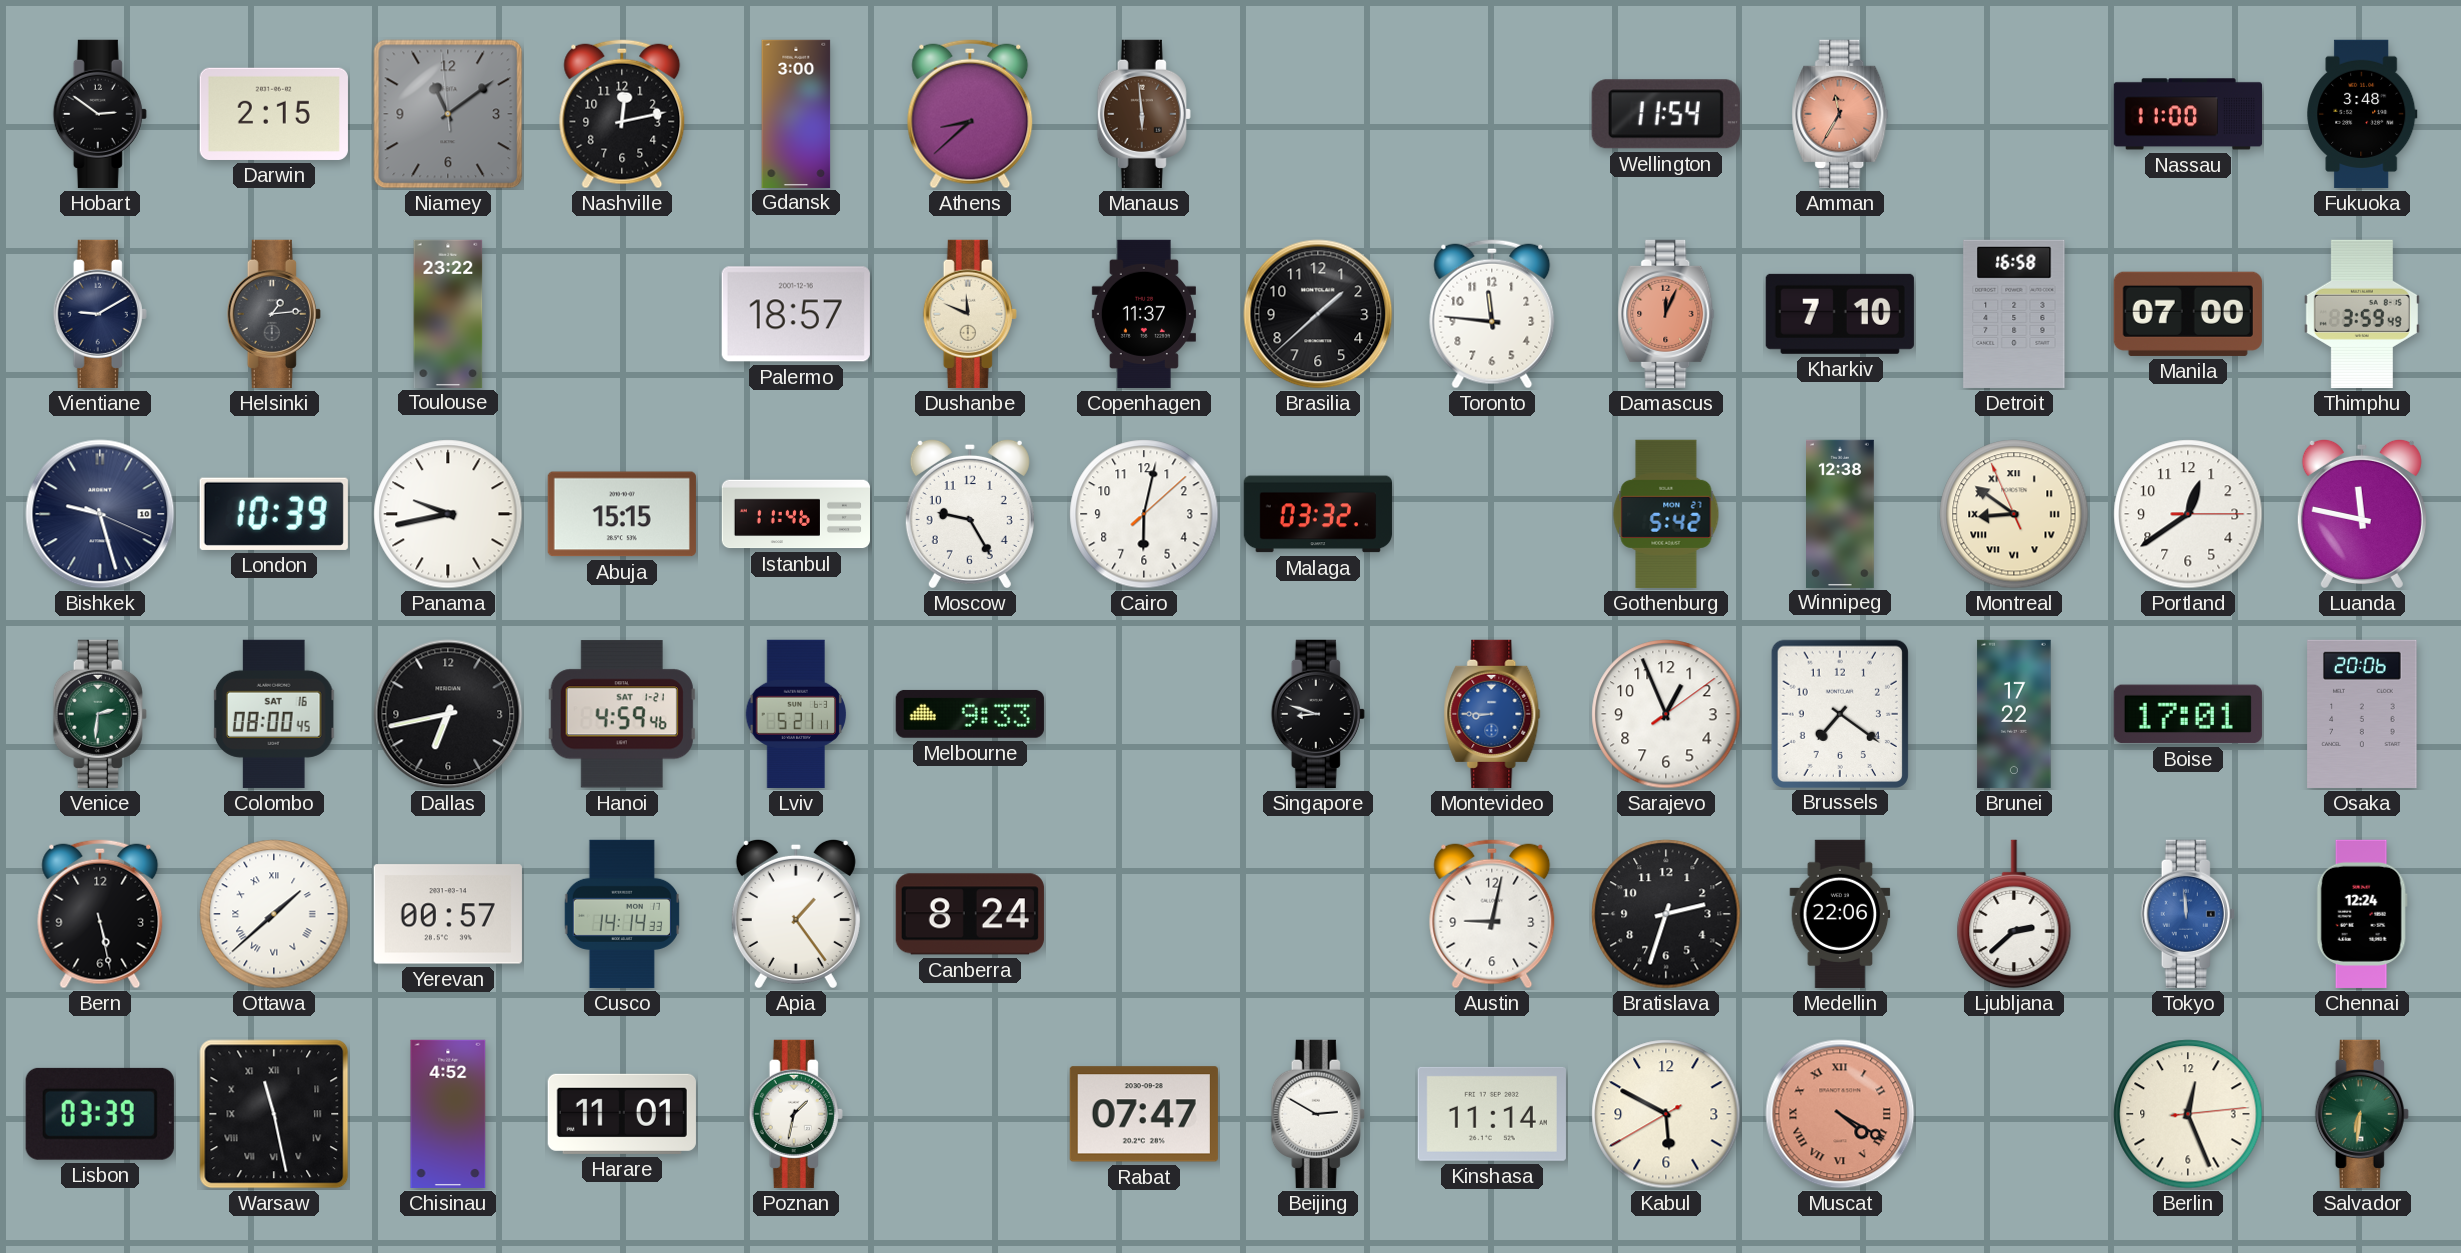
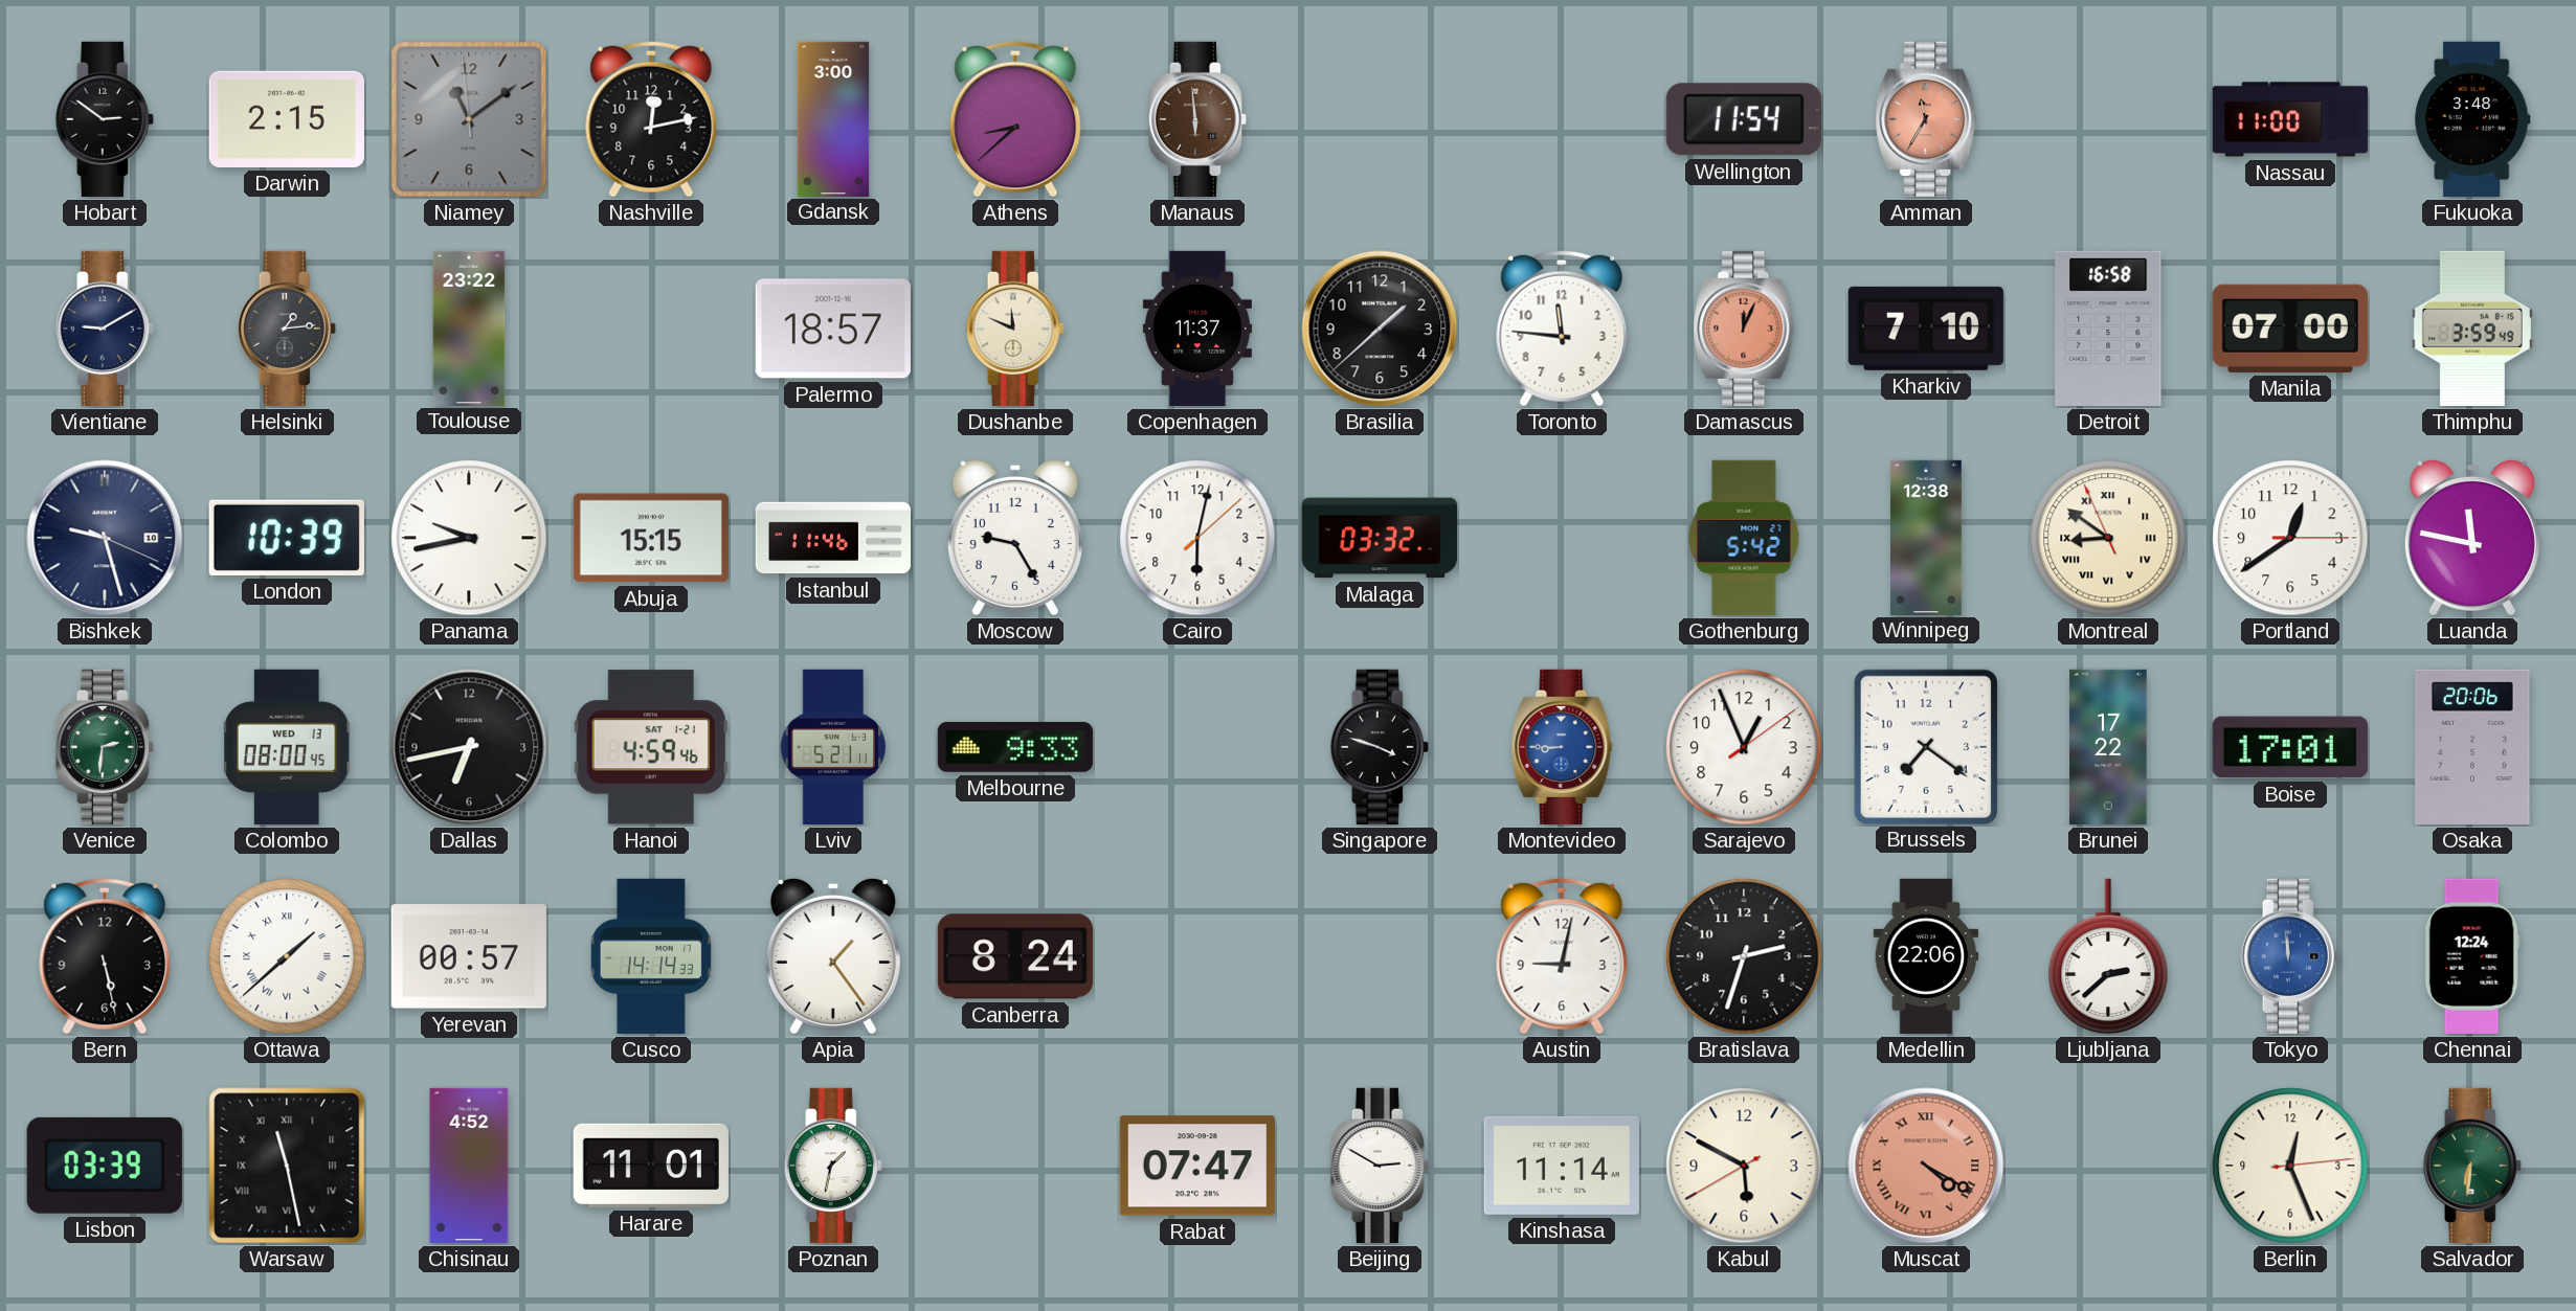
Colombo date: SAT 16 -> WED 13
Singapore: 8:48 -> 3:48
